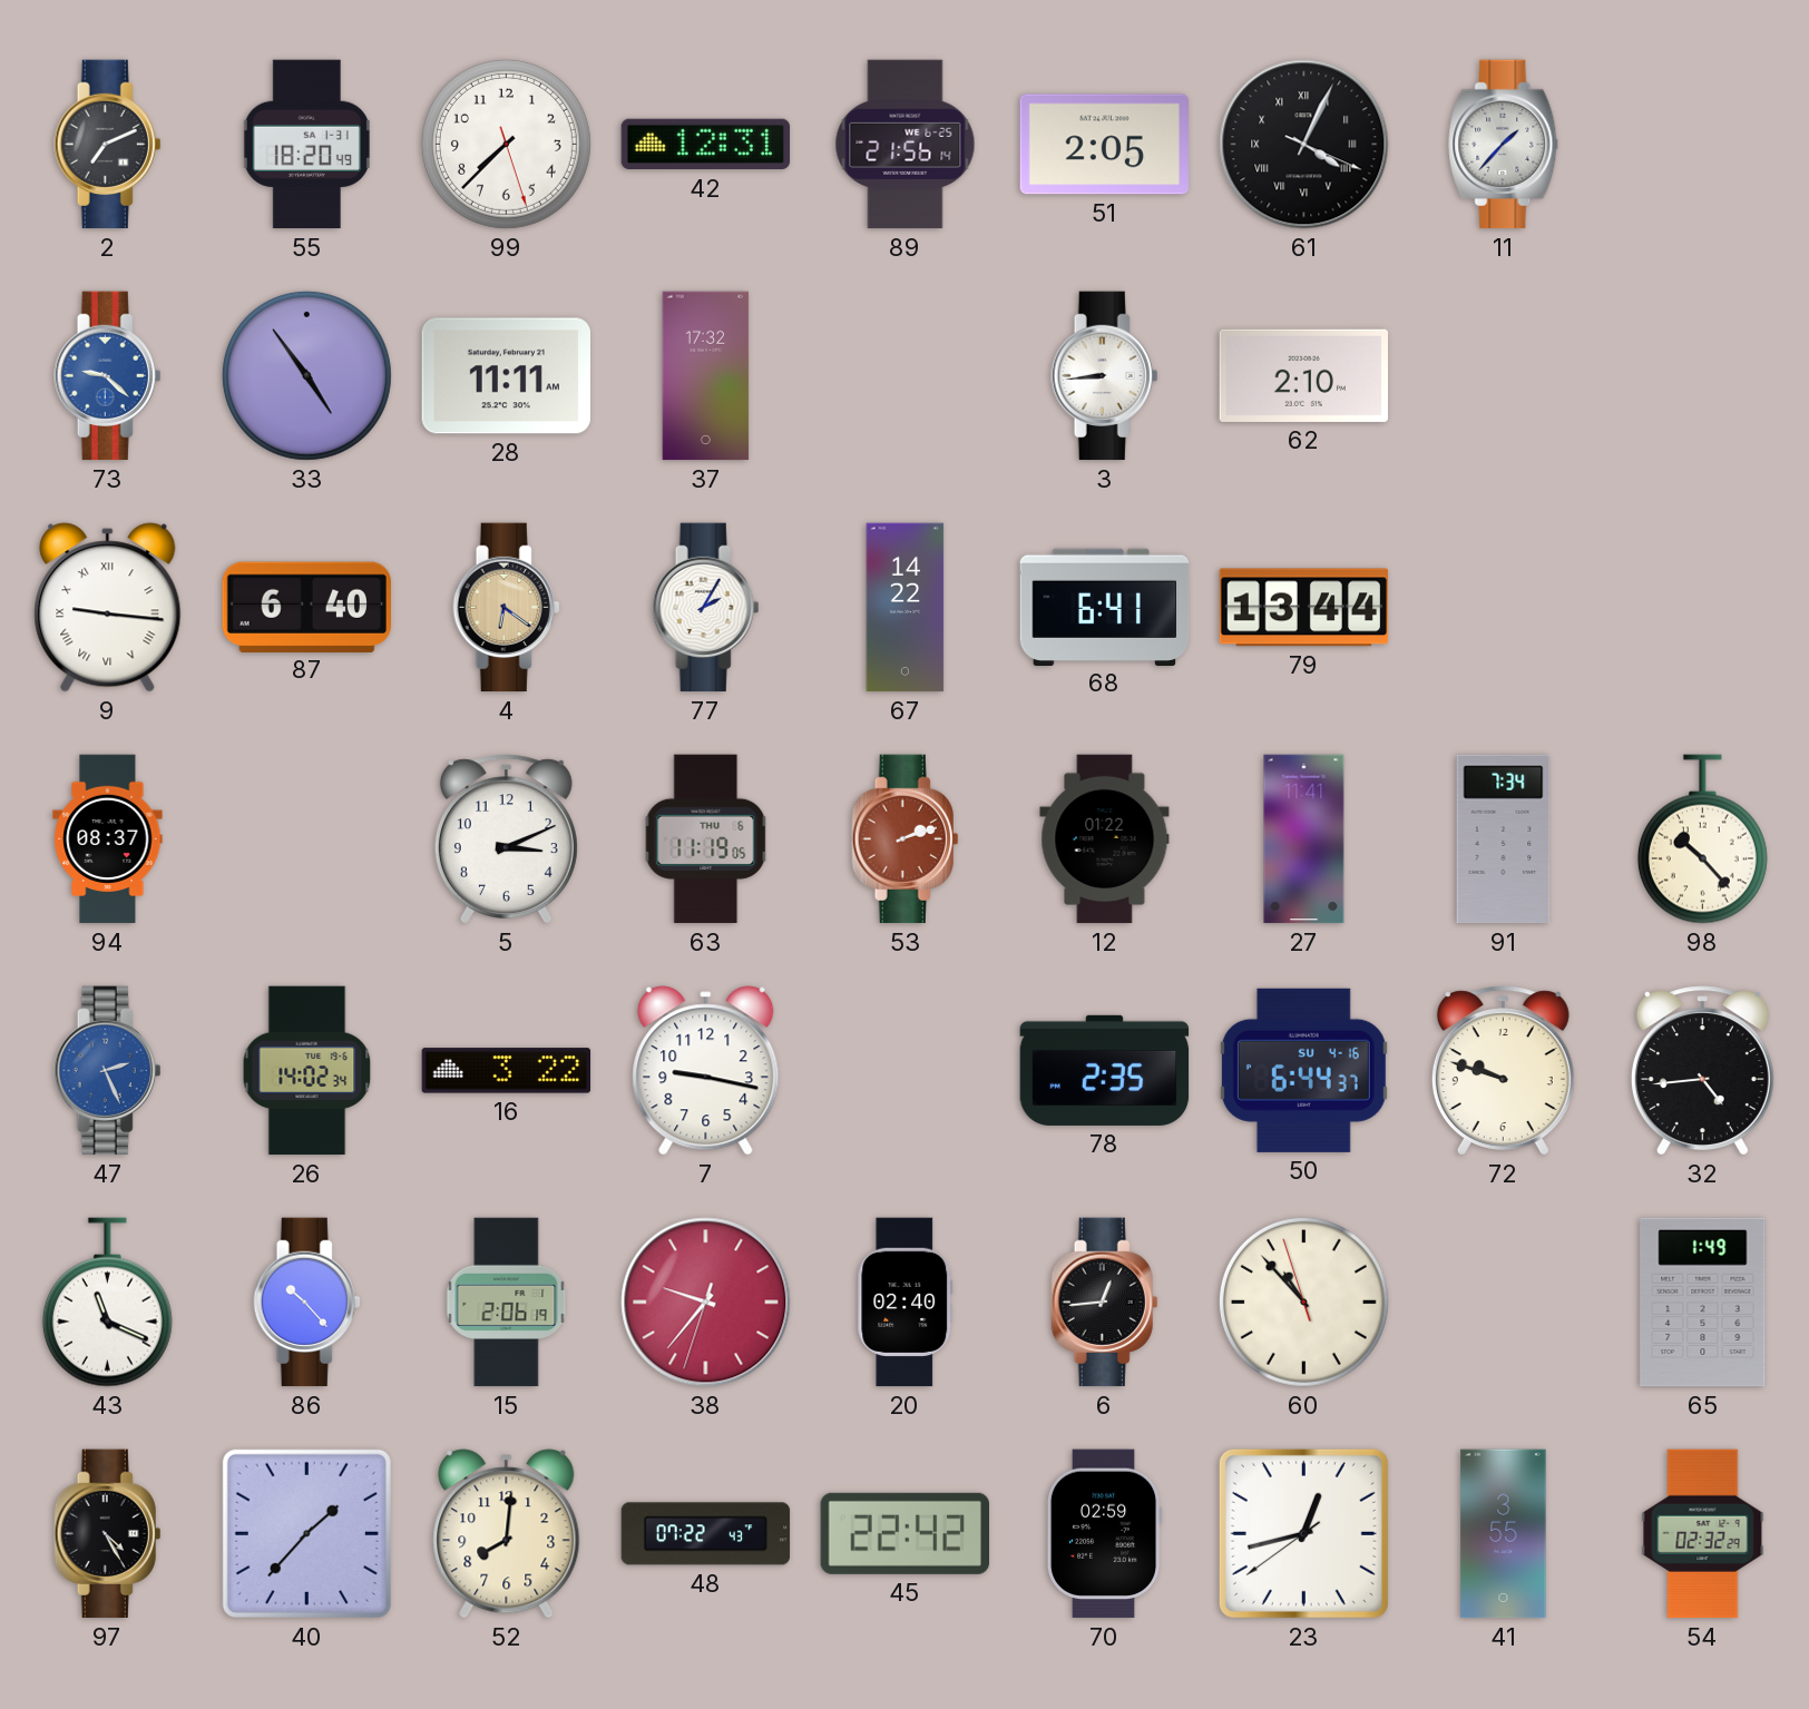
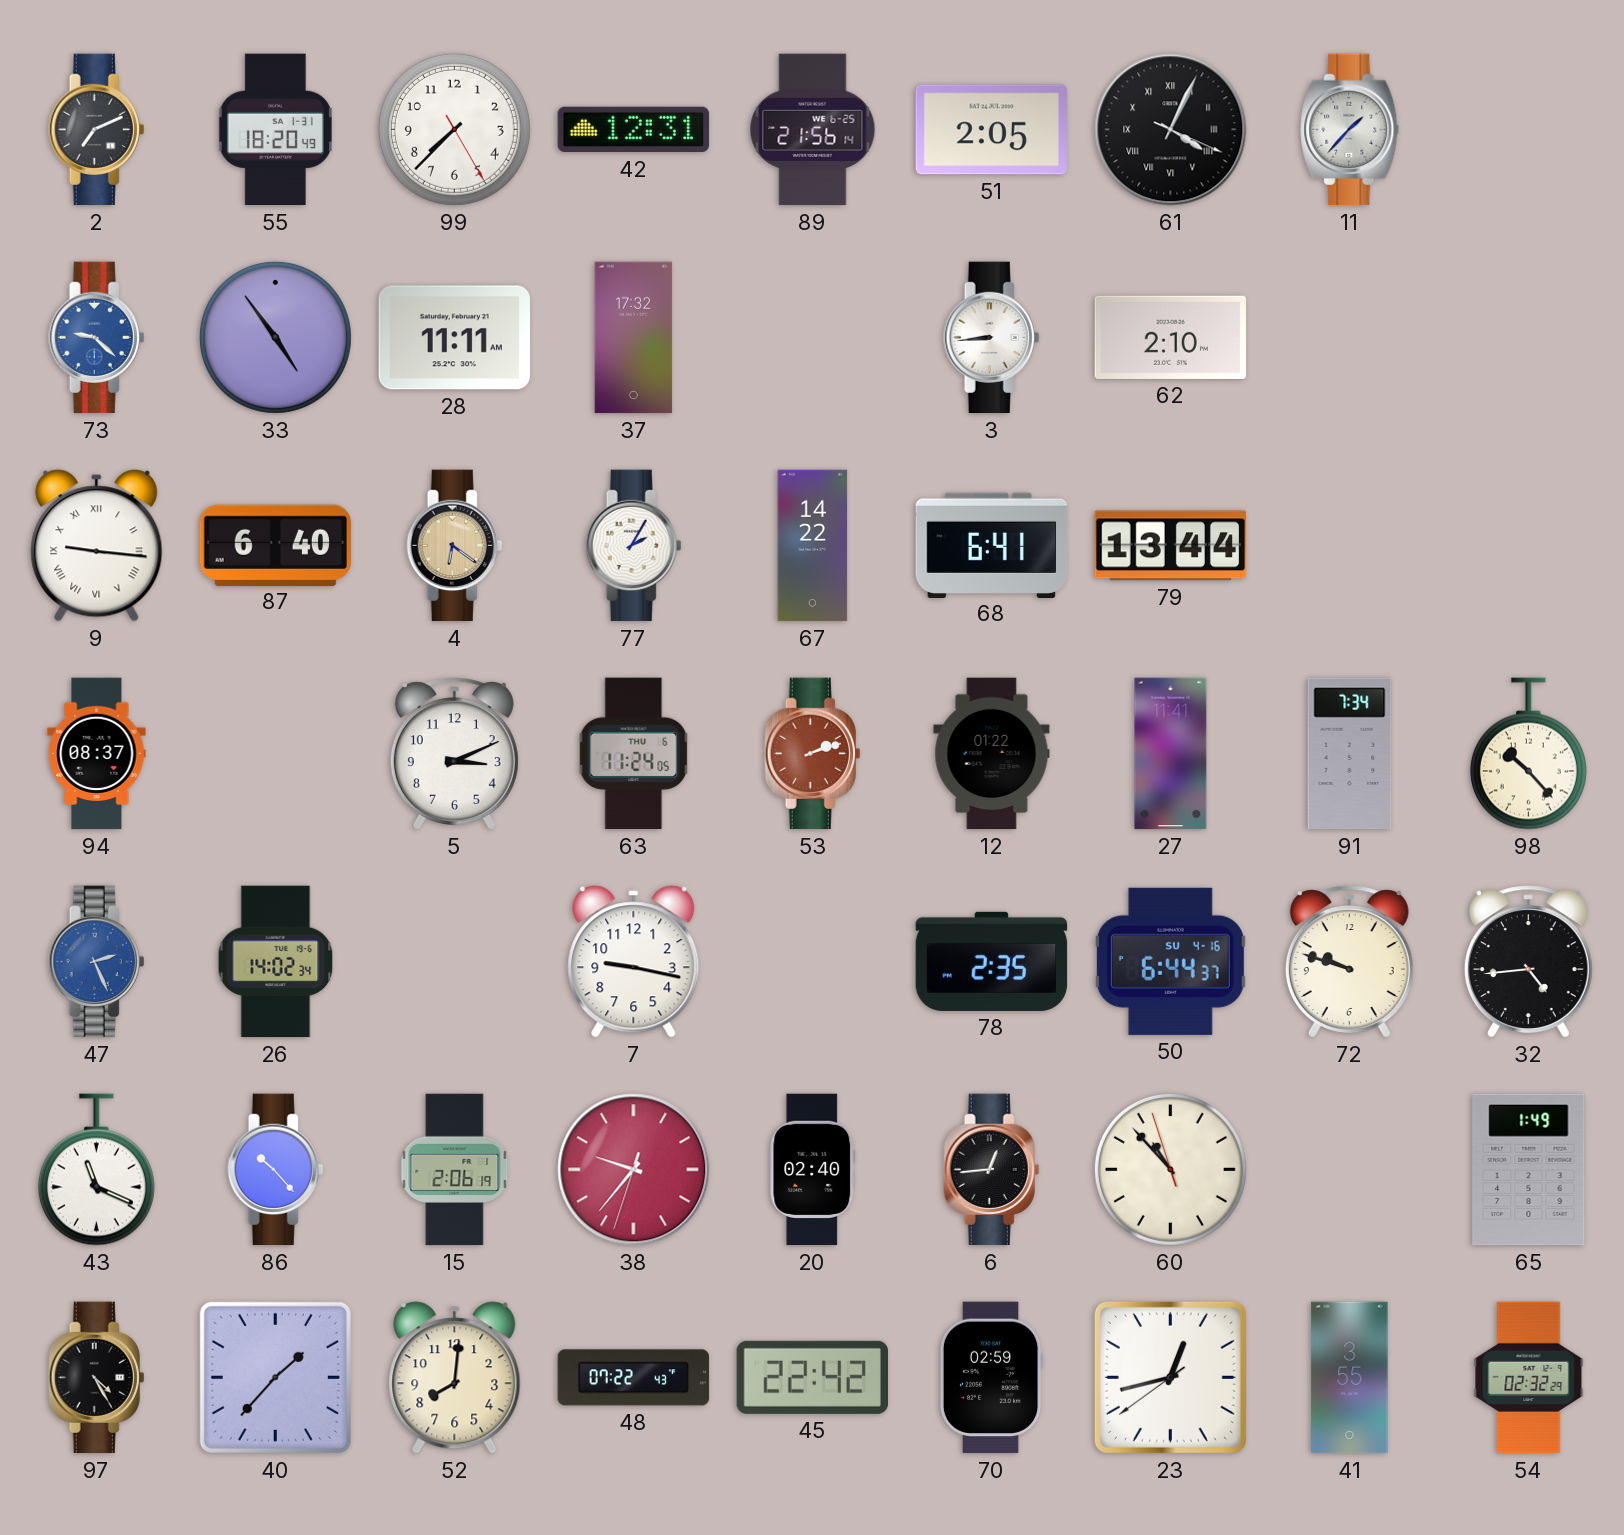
99: 7:37:27 -> 7:37:25
63: 11:19 -> 11:24
16: 3:22 -> none
